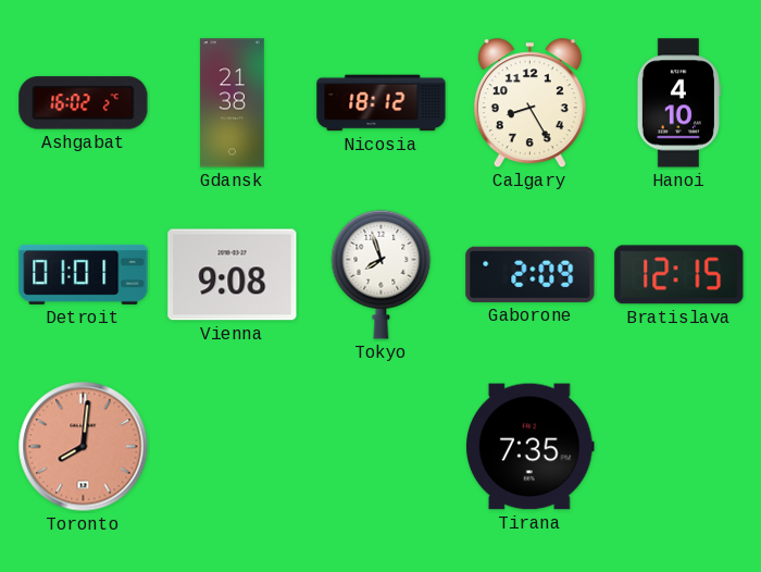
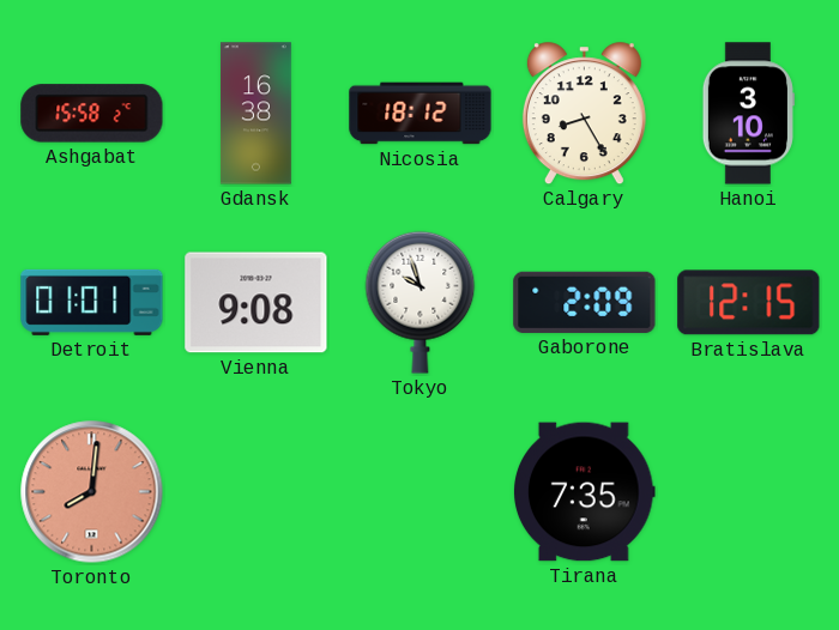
Ashgabat: 16:02 -> 15:58
Gdansk: 21:38 -> 16:38
Hanoi: 4:10 -> 3:10
Tokyo: 7:57 -> 9:57
